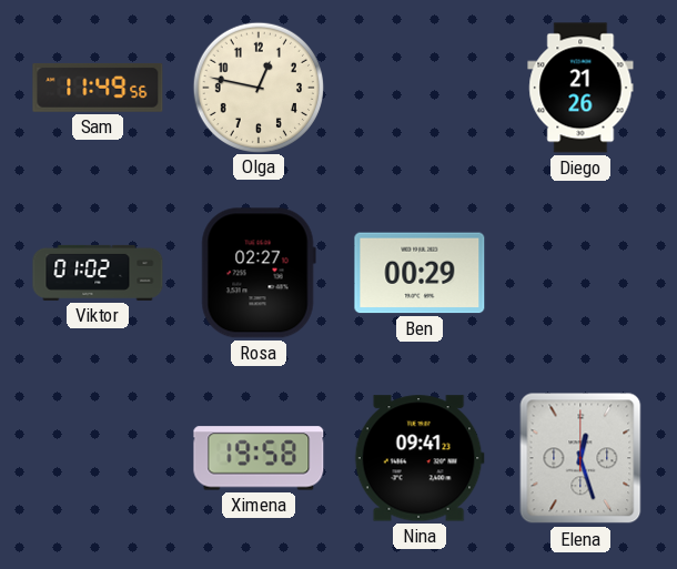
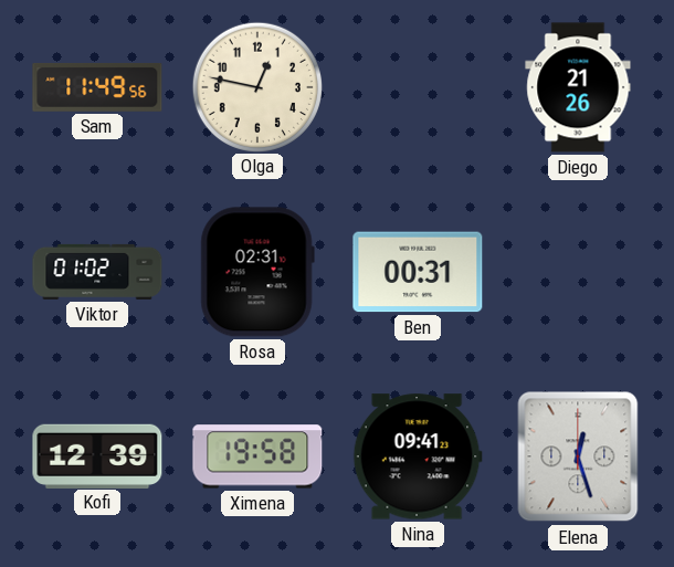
Rosa: 02:27 -> 02:31
Ben: 00:29 -> 00:31
Kofi: none -> 12:39
